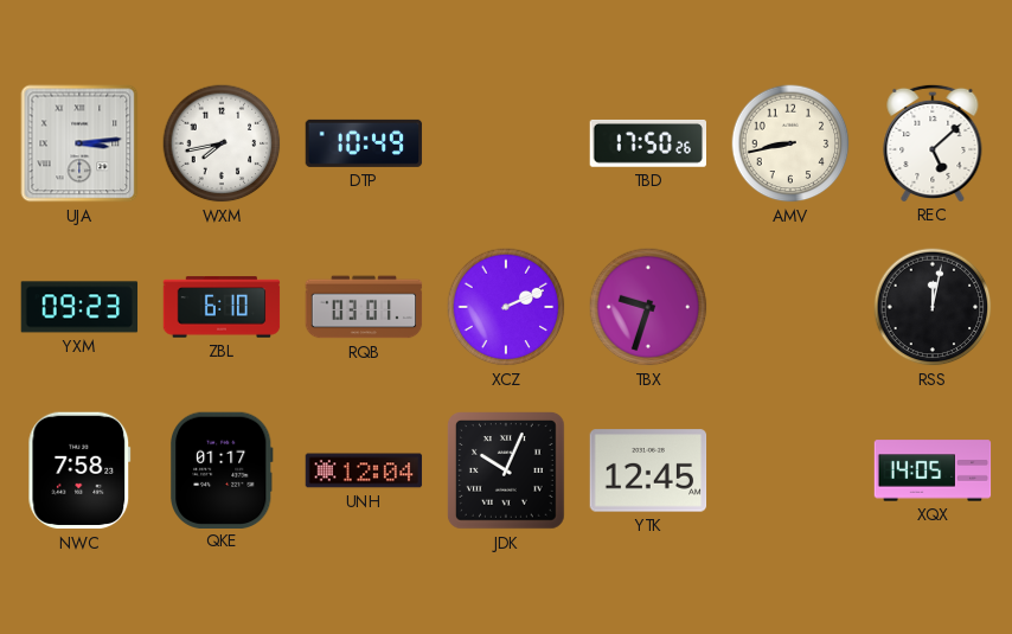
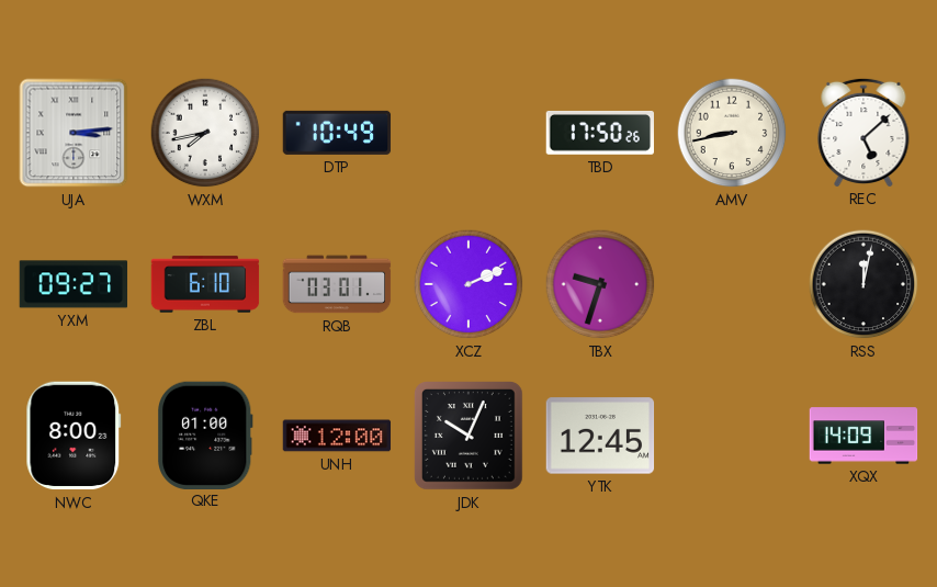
YXM: 09:23 -> 09:27
NWC: 7:58 -> 8:00
QKE: 01:17 -> 01:00
UNH: 12:04 -> 12:00
XQX: 14:05 -> 14:09
